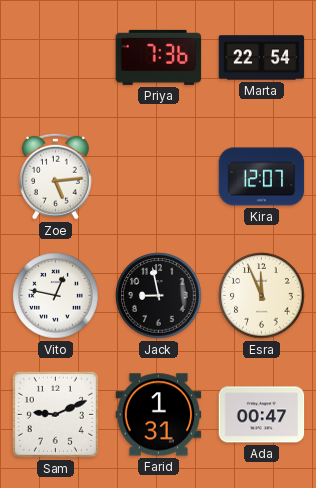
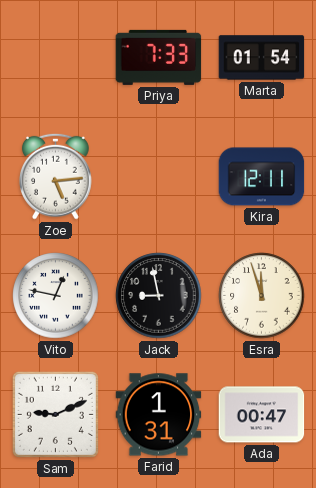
Priya: 7:36 -> 7:33
Marta: 22:54 -> 01:54
Kira: 12:07 -> 12:11
Esra: 11:56 -> 11:57
